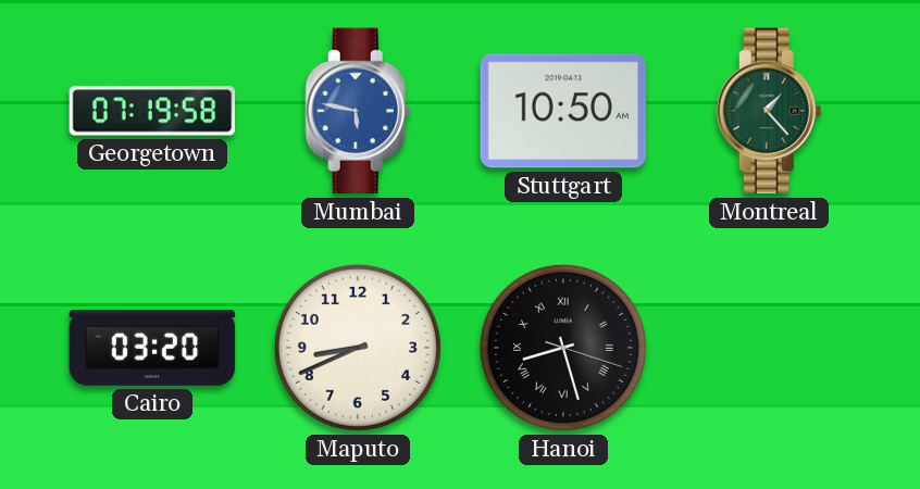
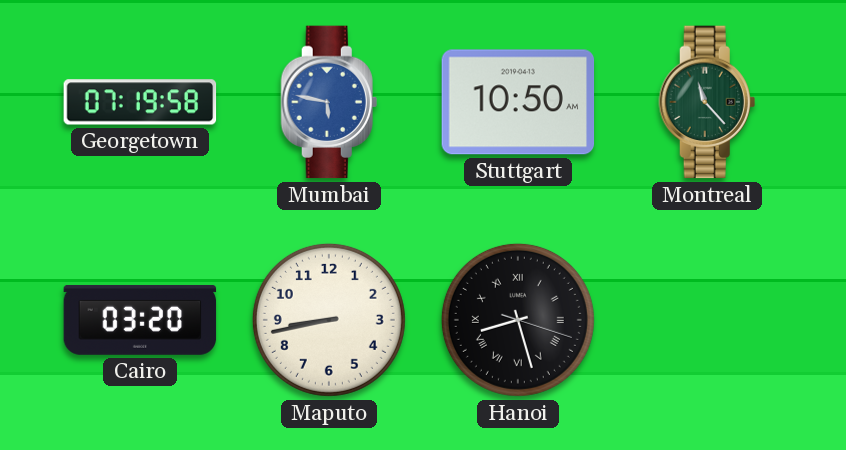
Montreal: 1:23 -> 11:23
Maputo: 8:41 -> 8:43
